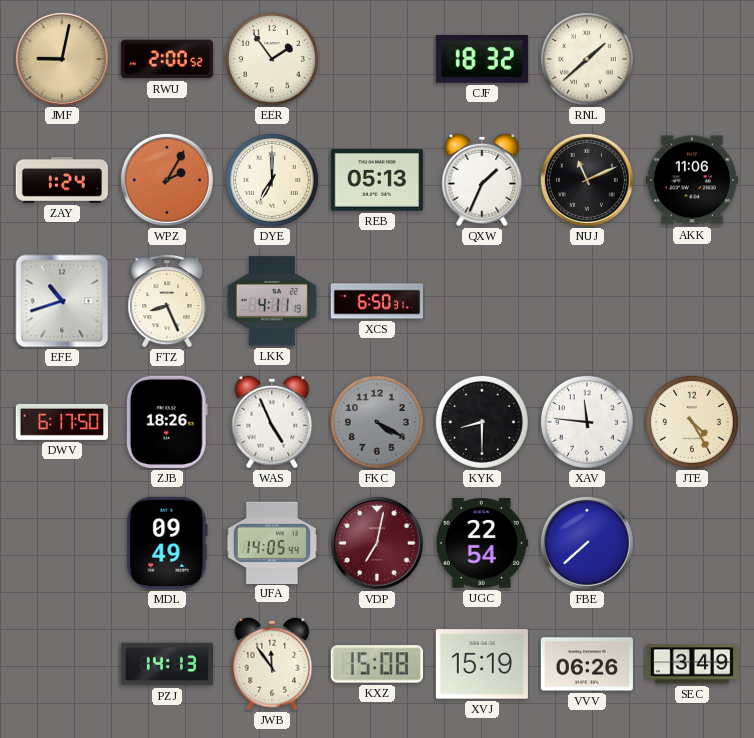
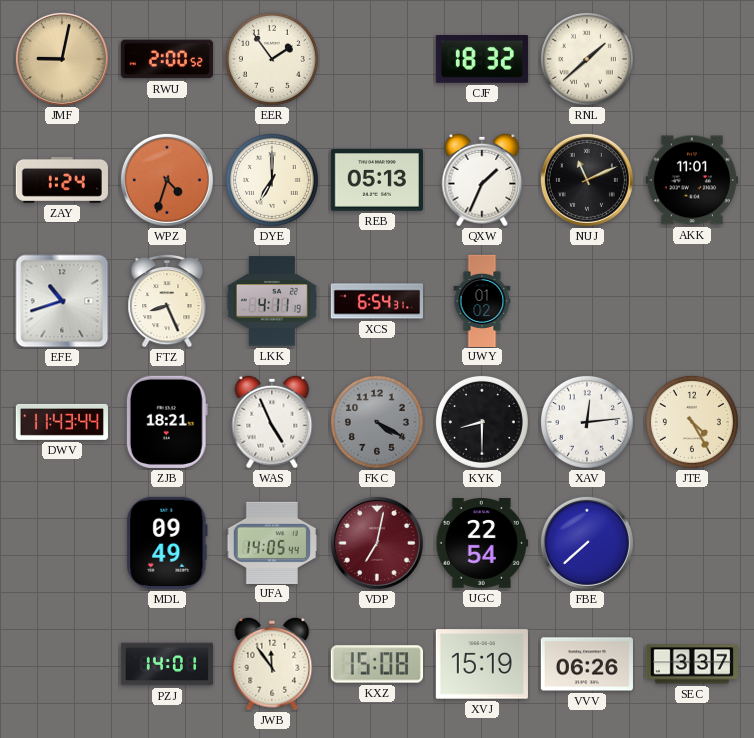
WPZ: 2:05 -> 4:33
AKK: 11:06 -> 11:01
XCS: 6:50 -> 6:54
UWY: none -> 01:02
DWV: 6:17 -> 11:43
ZJB: 18:26 -> 18:21
XAV: 11:46 -> 12:14
PZJ: 14:13 -> 14:01
SEC: 3:49 -> 3:37
